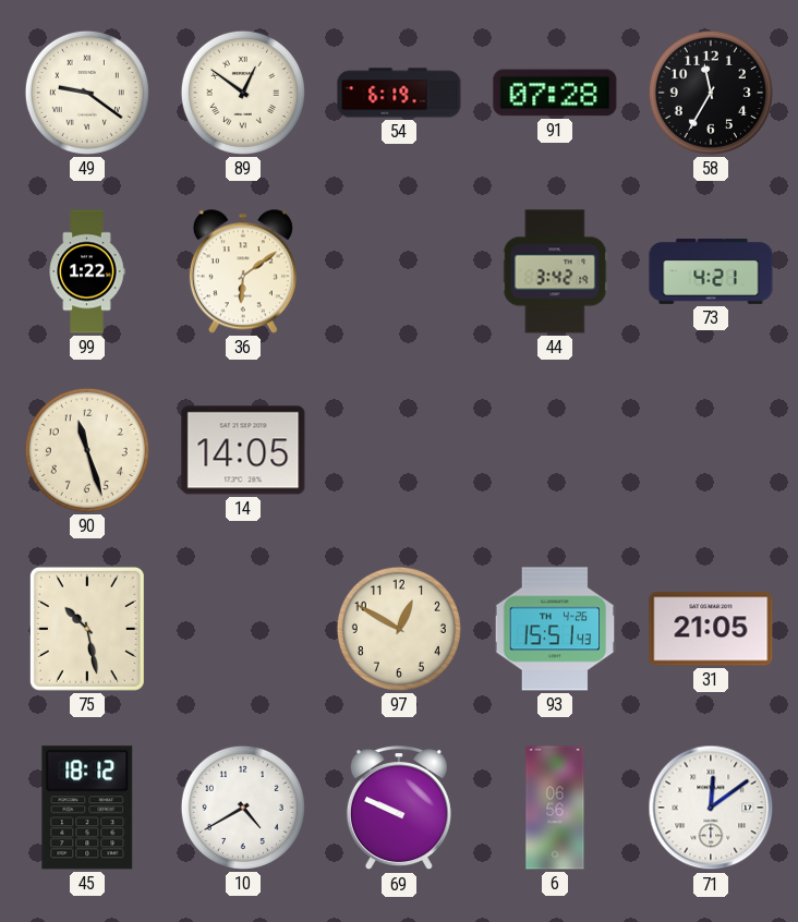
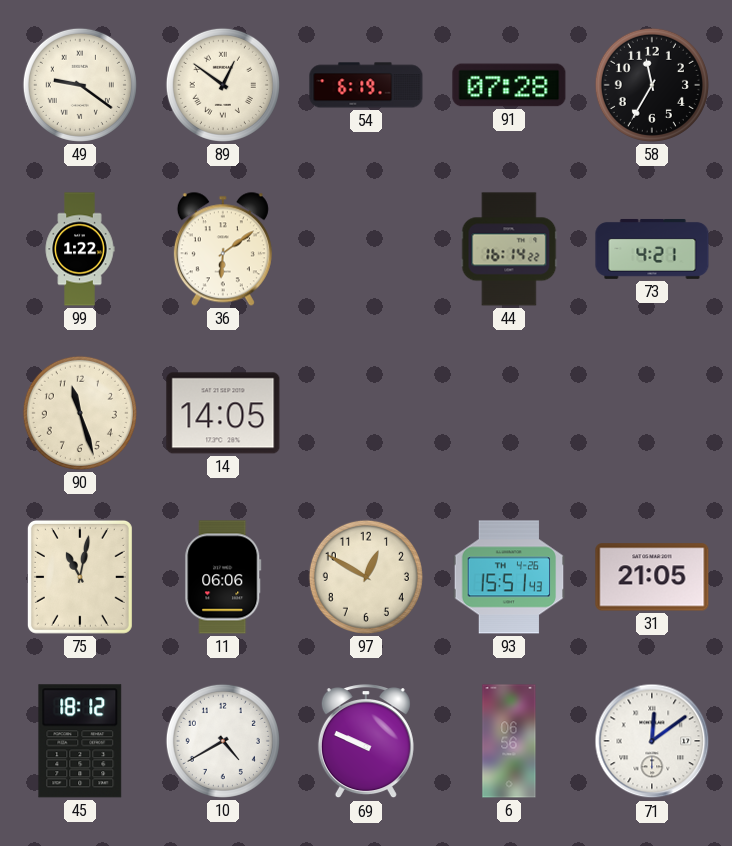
44: 3:42 -> 16:14
75: 10:28 -> 11:02
11: none -> 06:06
